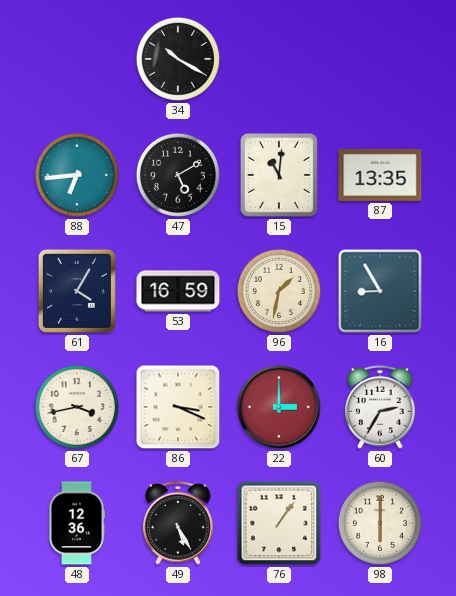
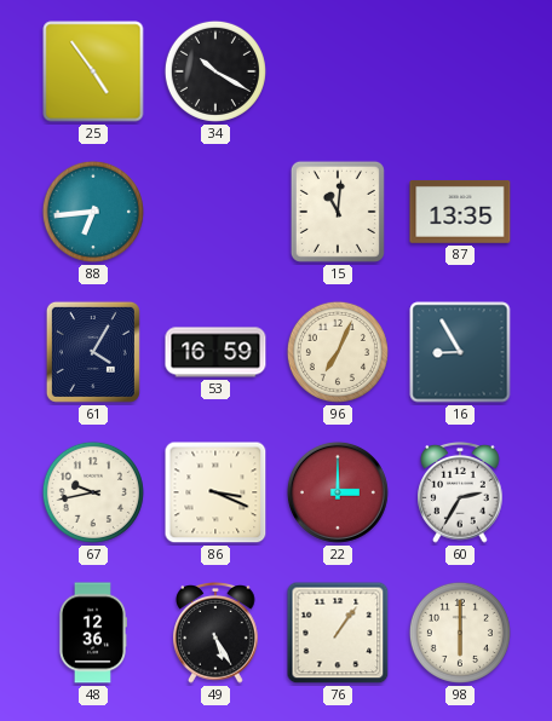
25: none -> 4:54
47: 5:10 -> none
96: 1:32 -> 7:04
67: 3:43 -> 9:43
